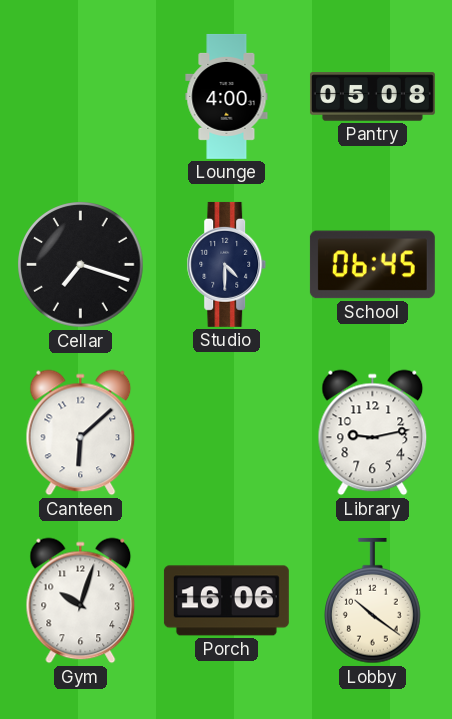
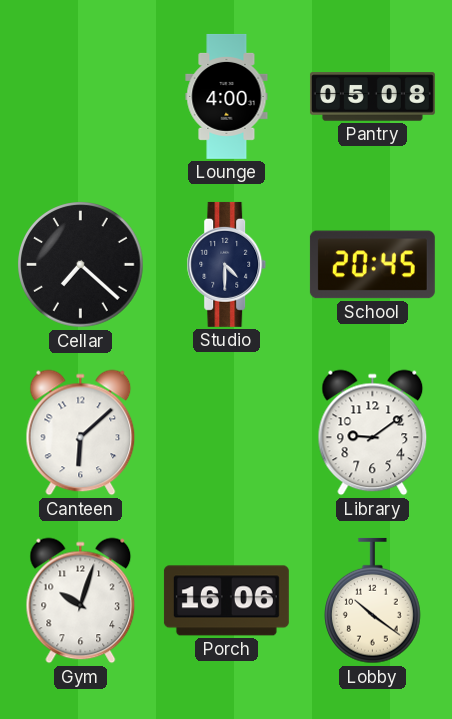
Cellar: 7:18 -> 7:22
School: 06:45 -> 20:45
Library: 9:13 -> 9:09
